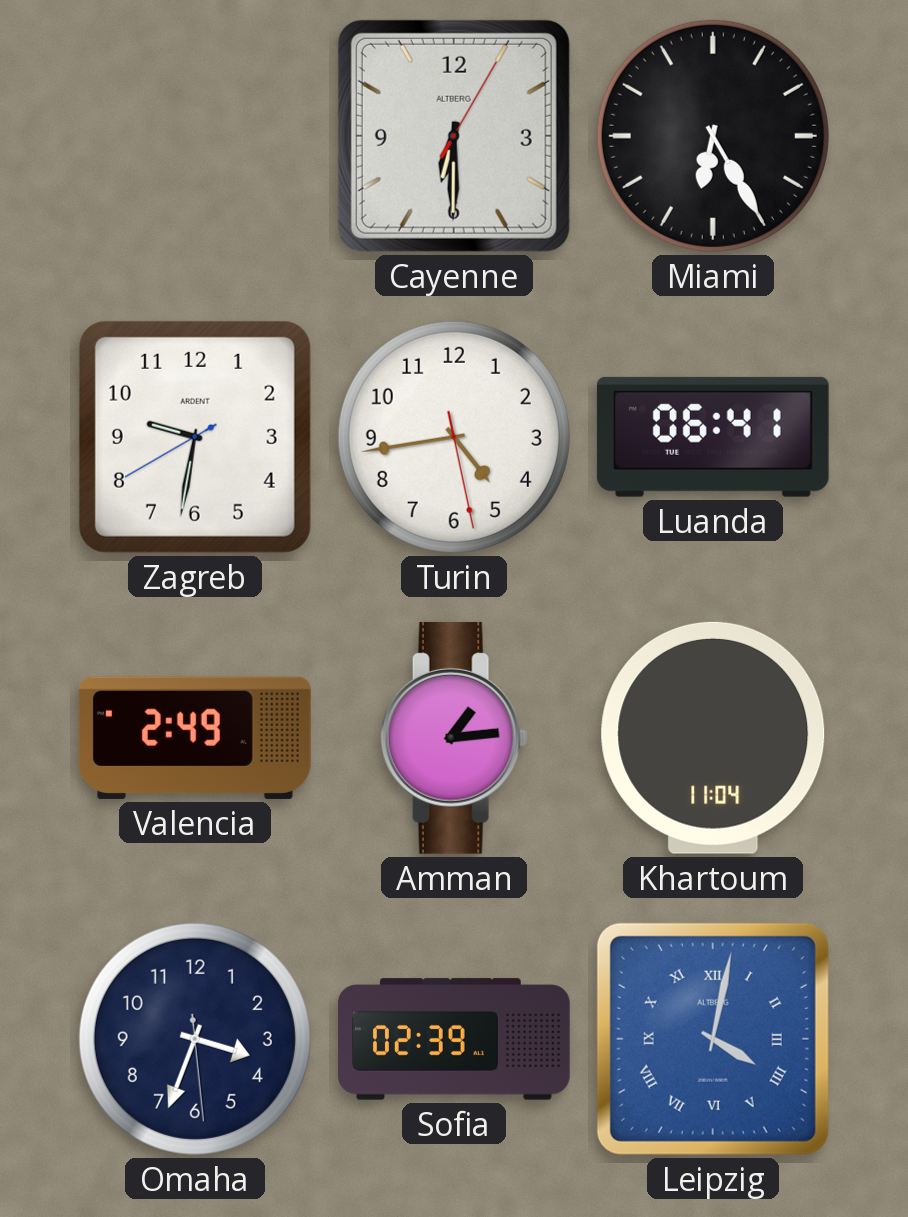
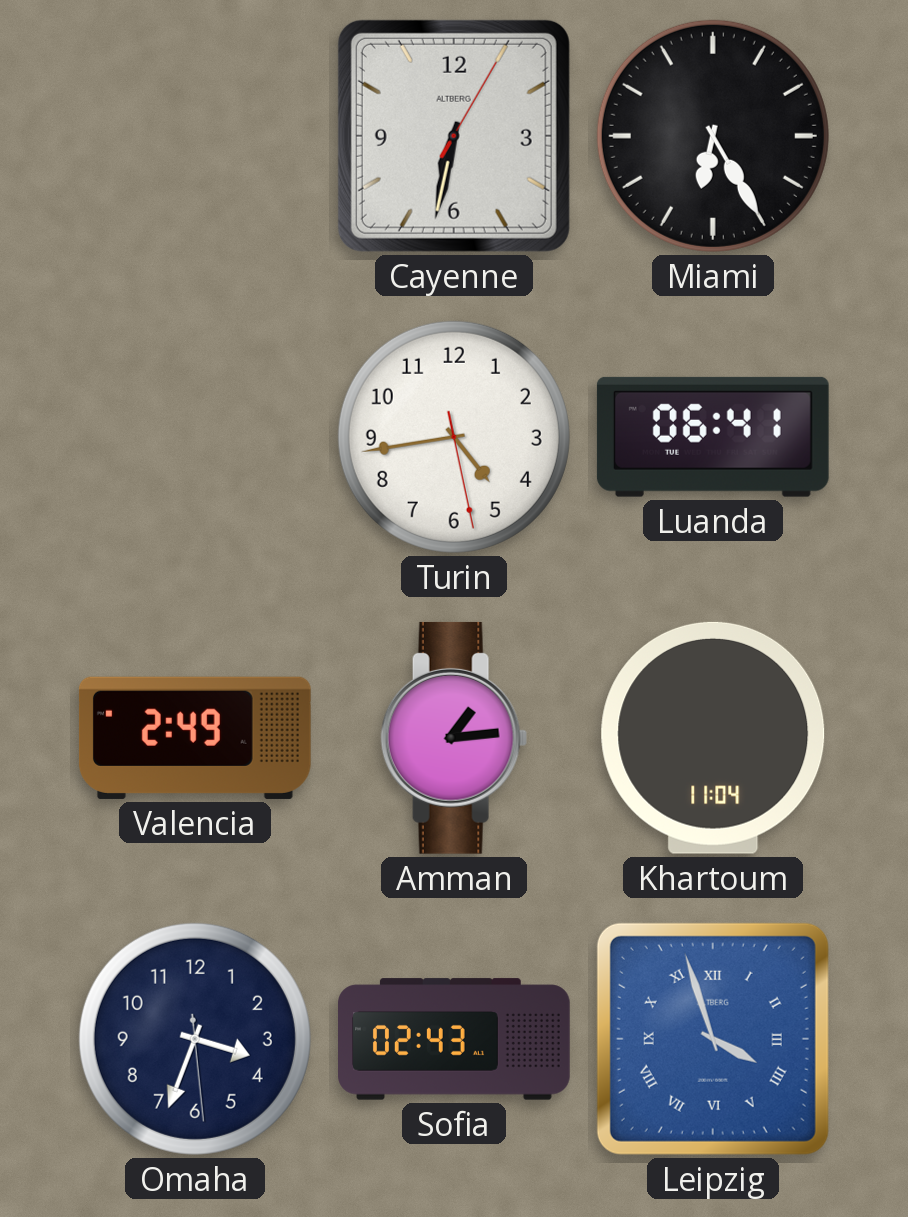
Cayenne: 6:30 -> 6:32
Zagreb: 9:31 -> none
Sofia: 02:39 -> 02:43
Leipzig: 4:02 -> 3:57
